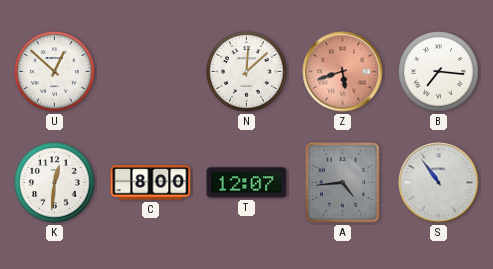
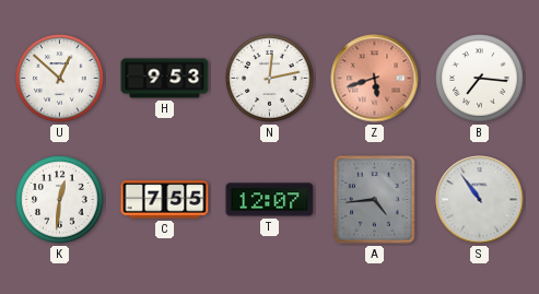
H: none -> 9:53
N: 12:08 -> 12:13
C: 8:00 -> 7:55
